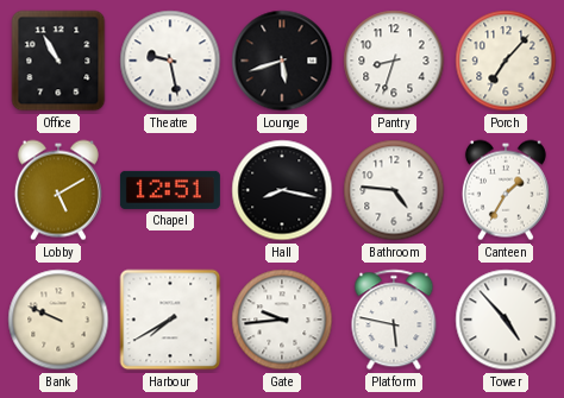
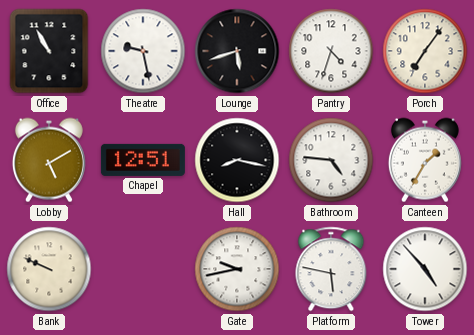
Pantry: 8:33 -> 4:33
Porch: 7:07 -> 7:06
Harbour: 7:40 -> none
Gate: 9:44 -> 9:43
